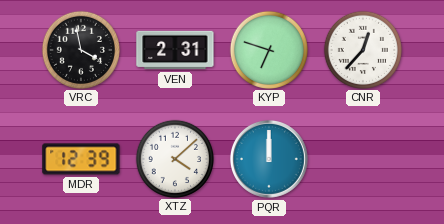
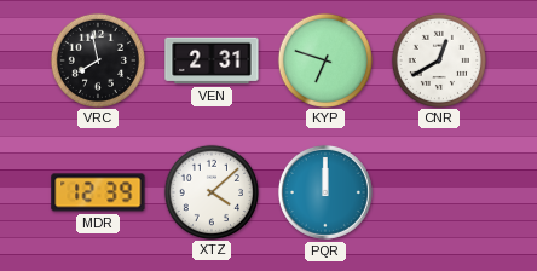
VRC: 3:58 -> 7:58
CNR: 12:37 -> 12:40
